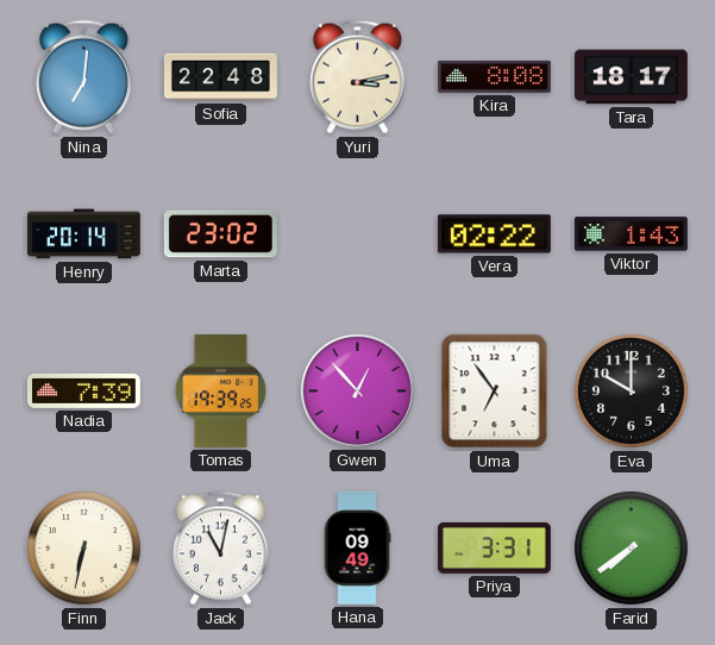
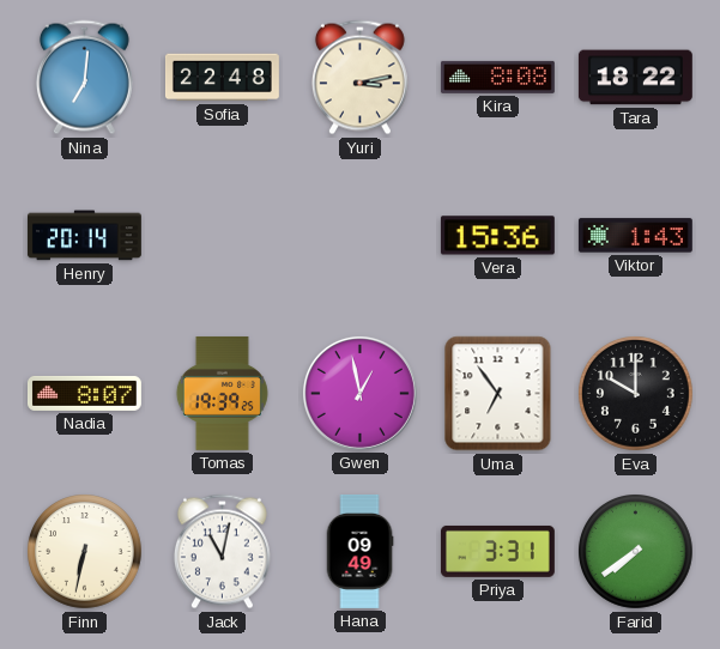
Tara: 18:17 -> 18:22
Marta: 23:02 -> none
Vera: 02:22 -> 15:36
Nadia: 7:39 -> 8:07
Gwen: 12:53 -> 12:58
